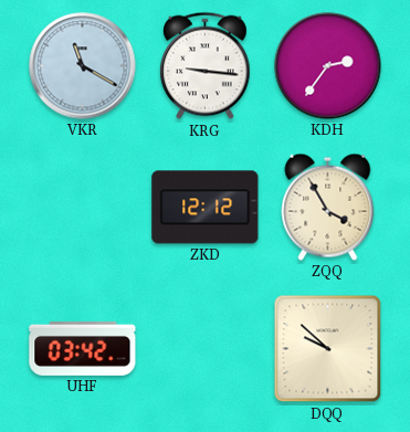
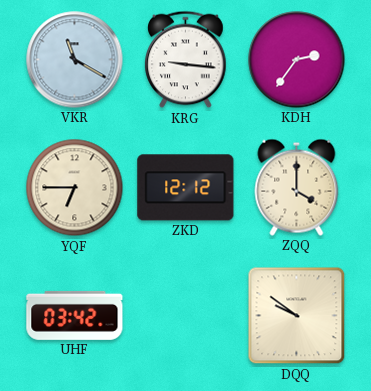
YQF: none -> 6:45
ZQQ: 3:55 -> 4:00
DQQ: 9:52 -> 9:51
